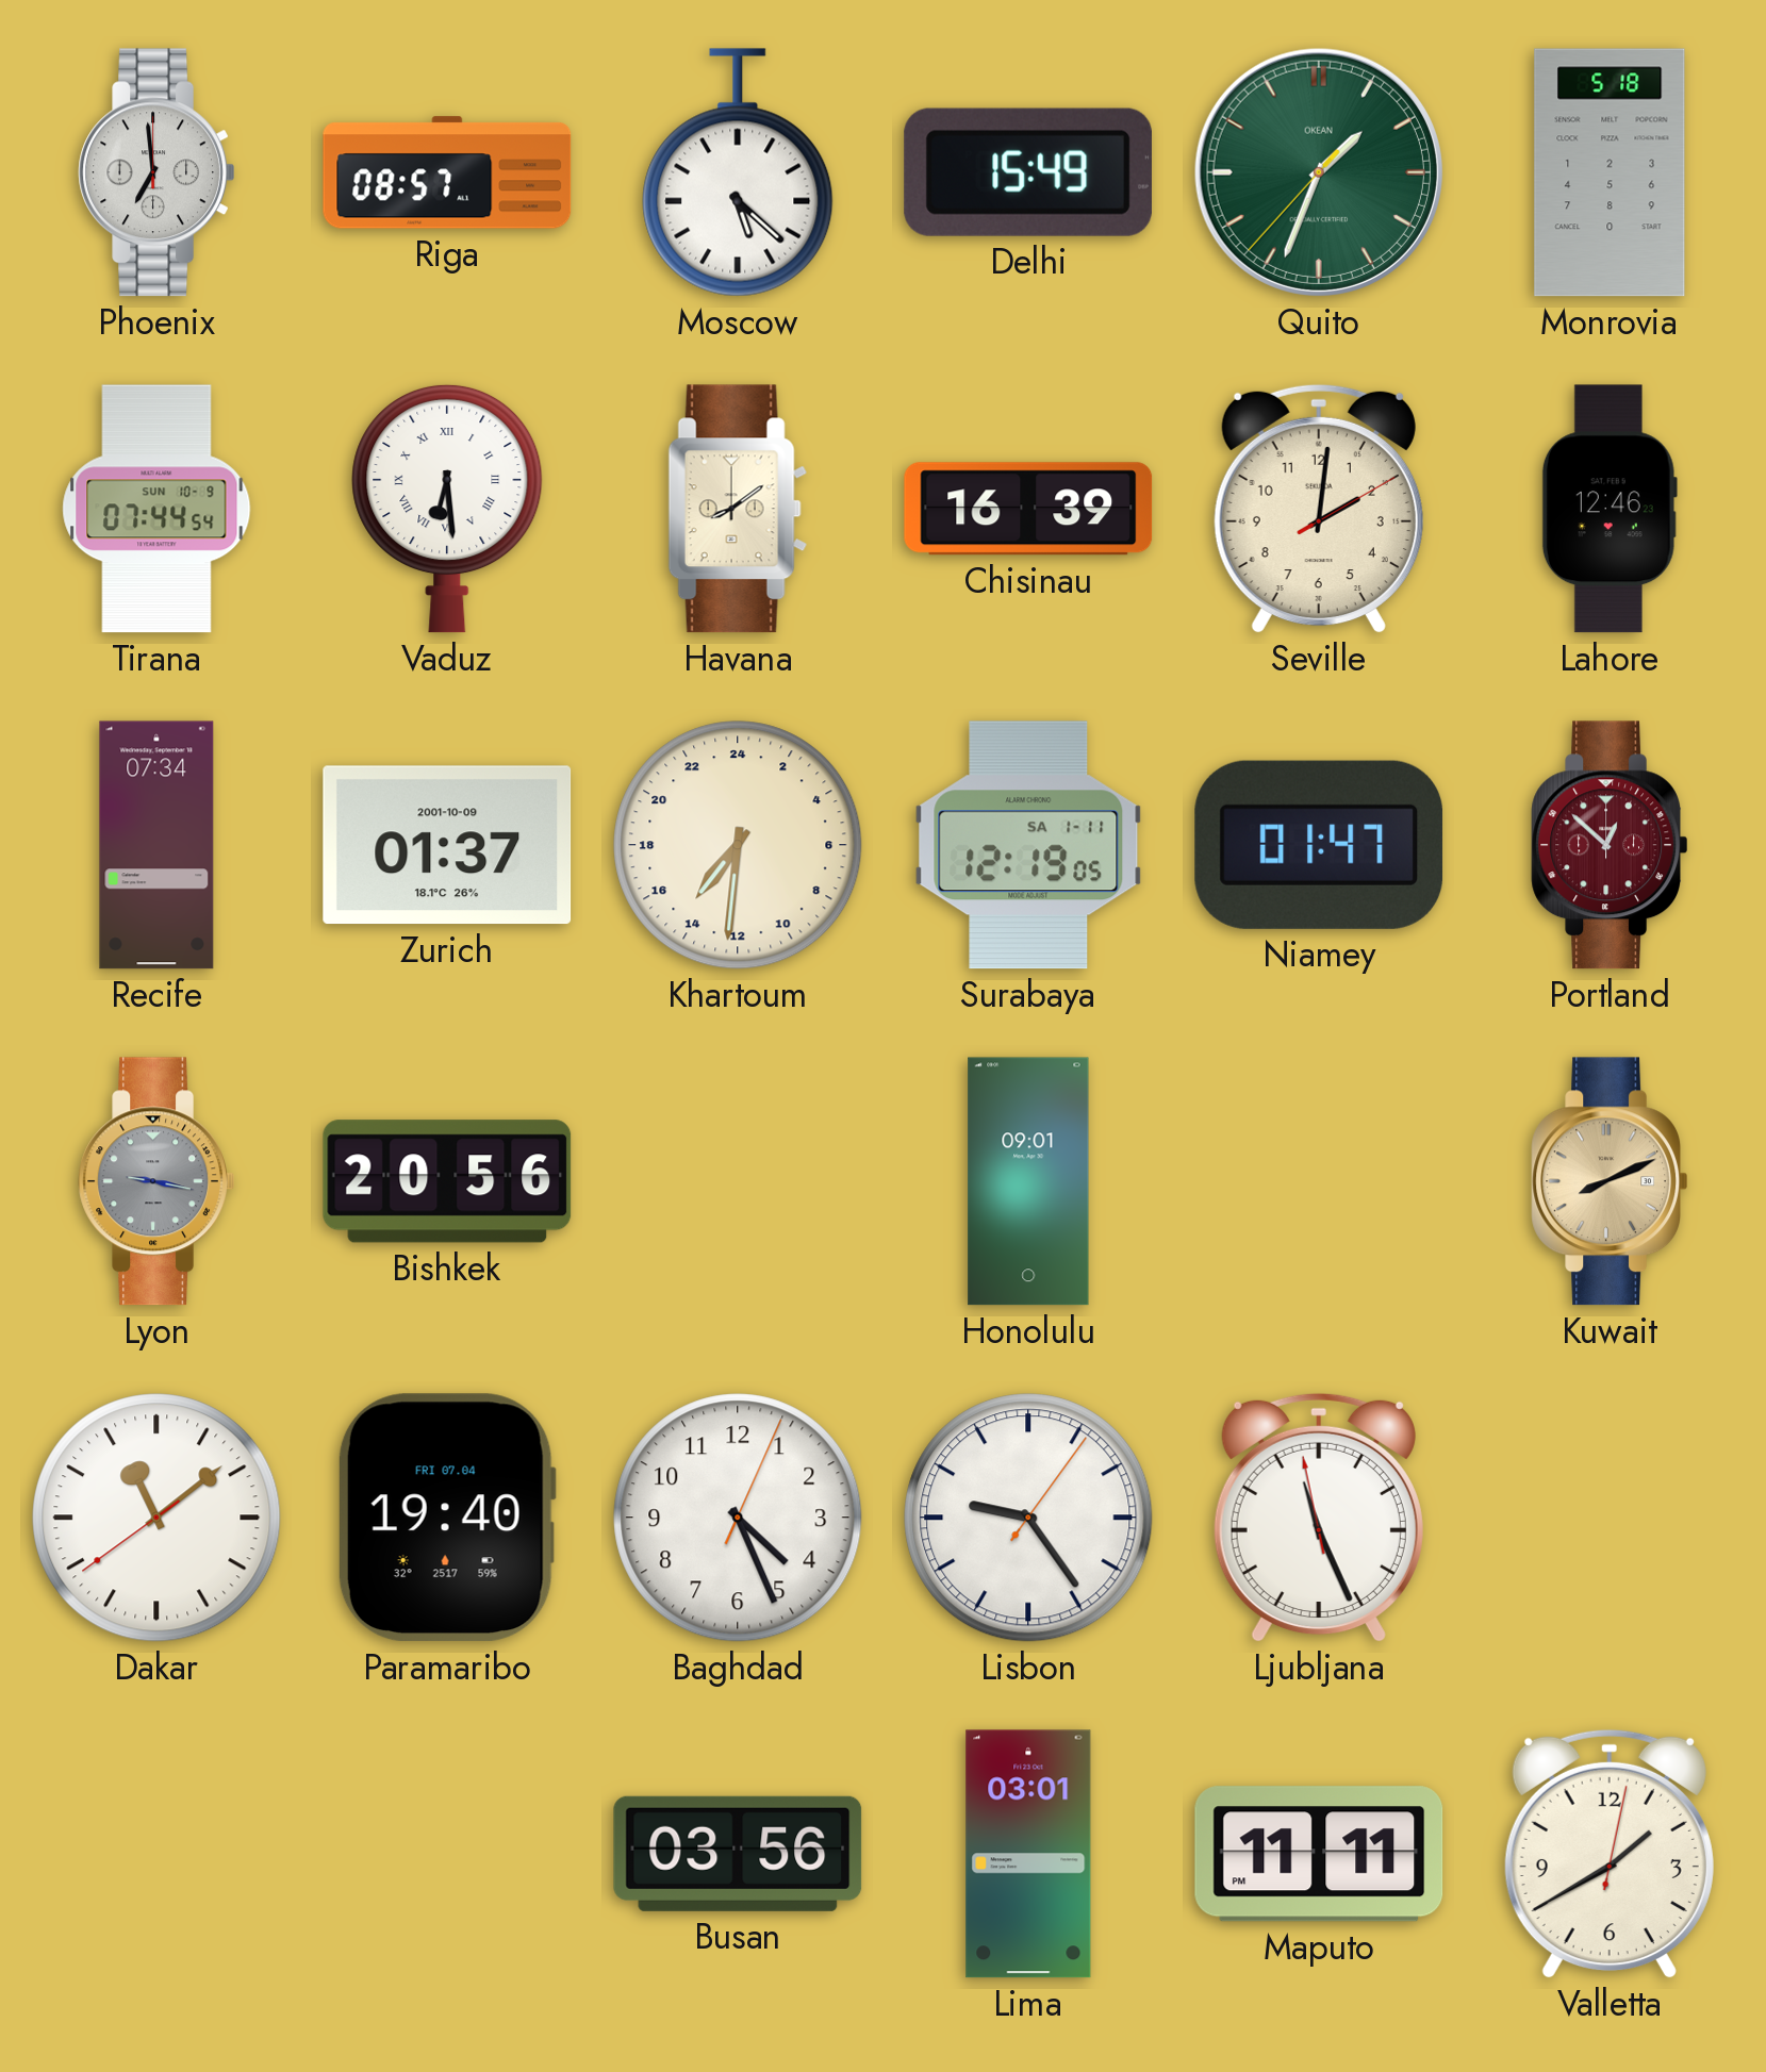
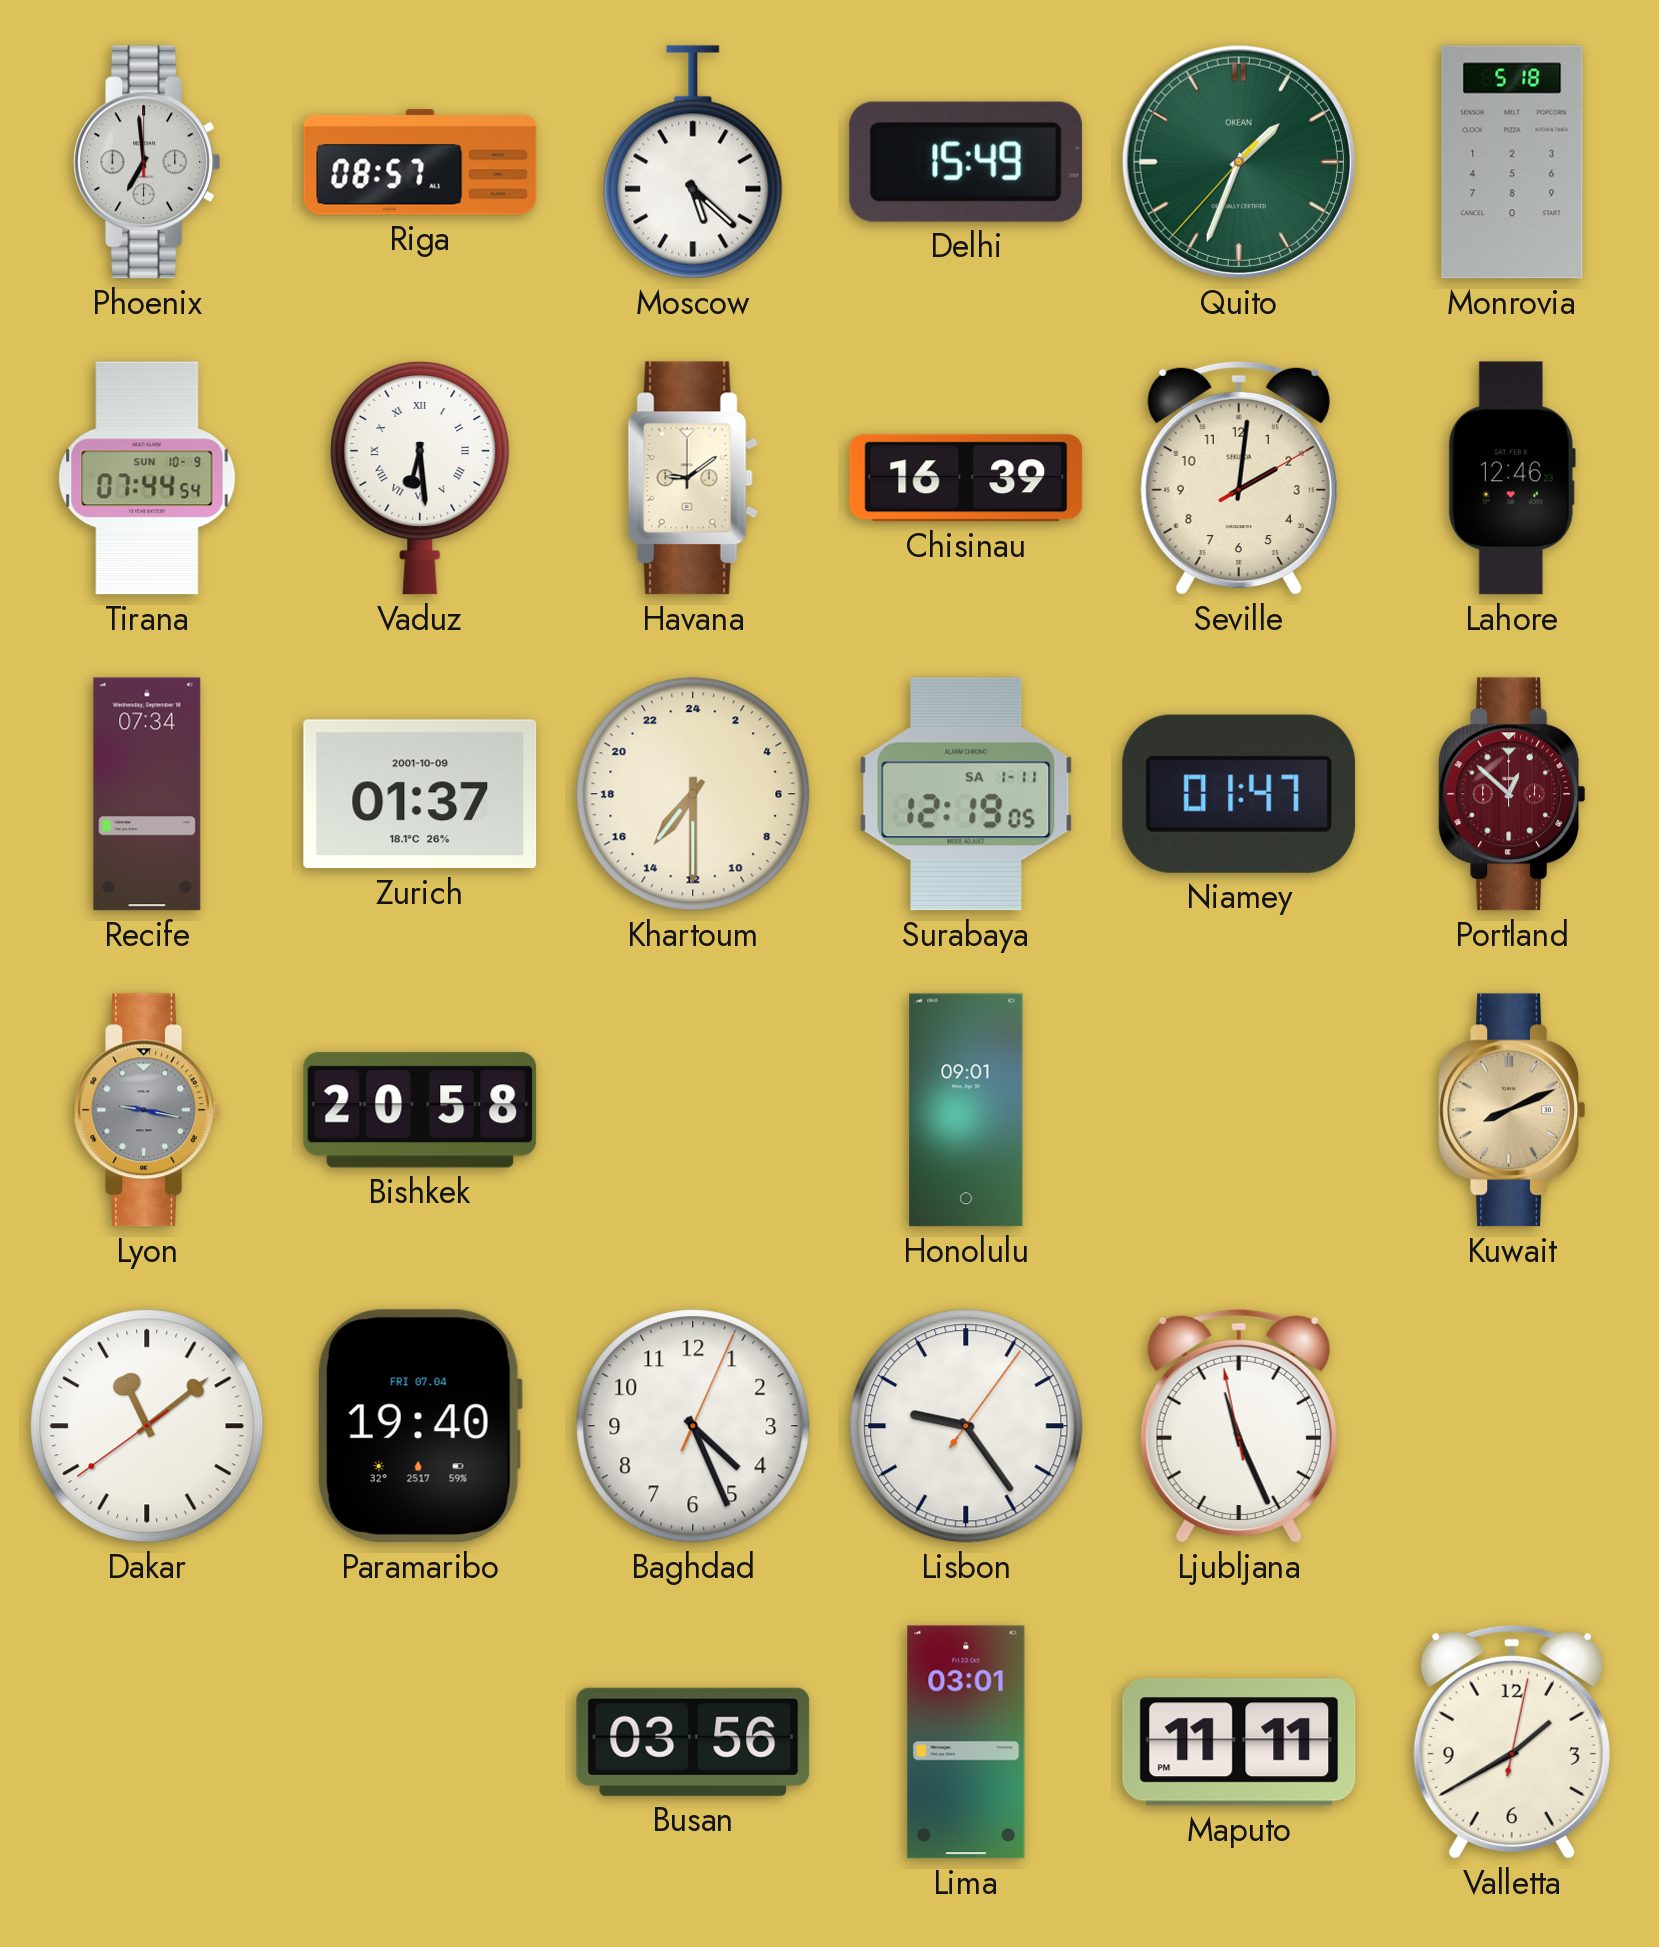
Havana: 8:09 -> 9:09
Khartoum: 14:31 -> 14:30
Bishkek: 20:56 -> 20:58
